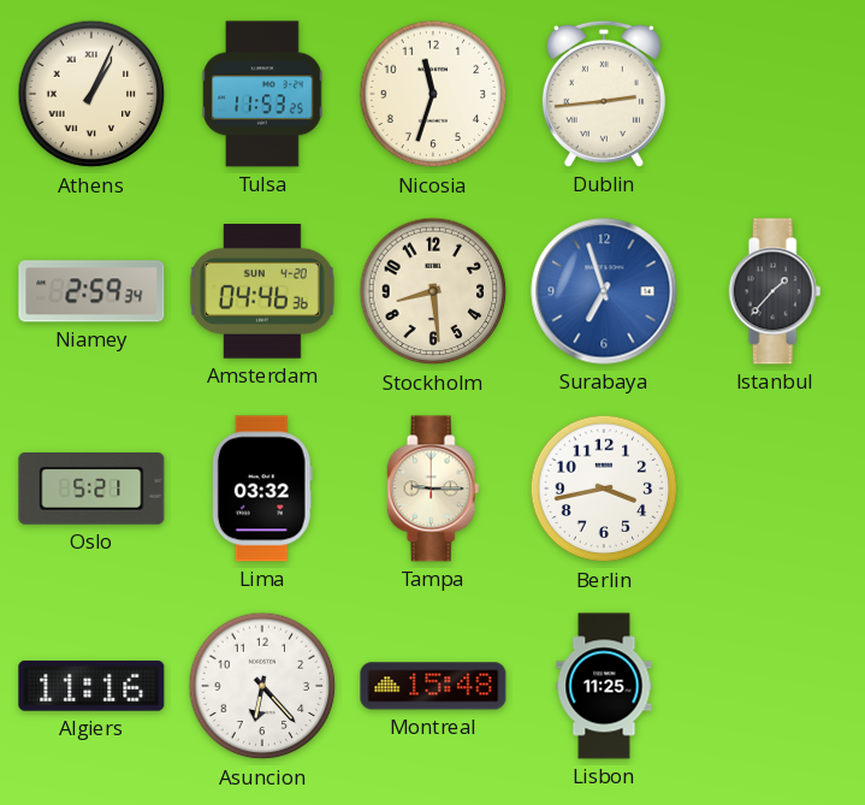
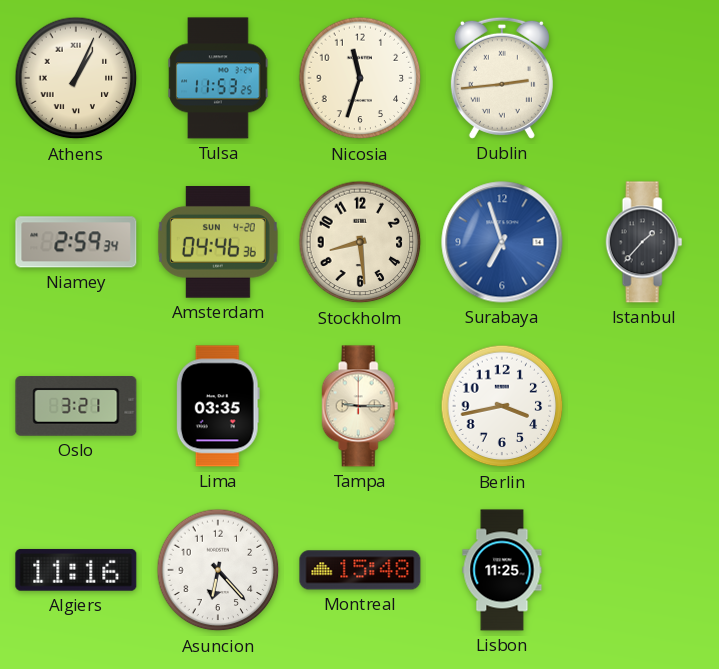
Oslo: 5:21 -> 3:21
Lima: 03:32 -> 03:35
